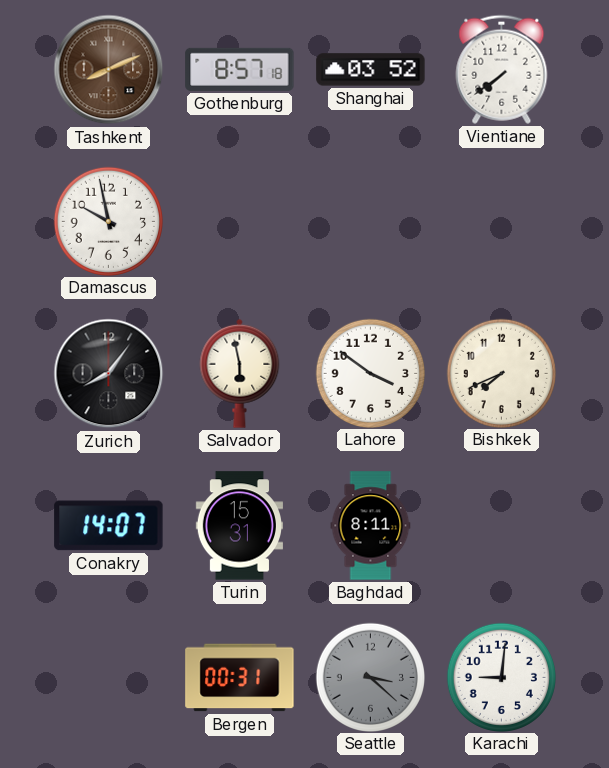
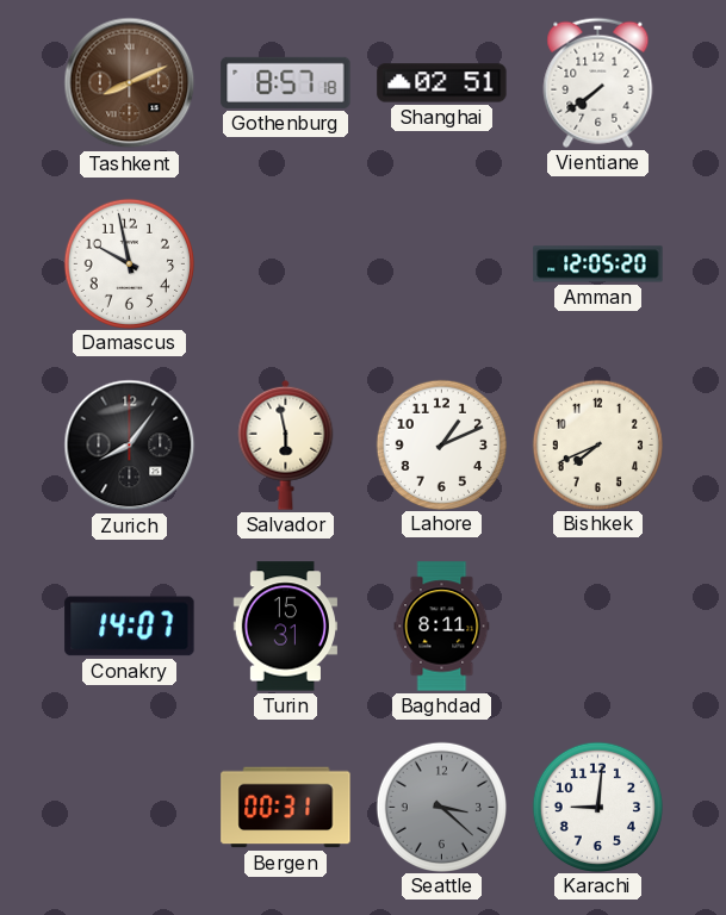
Shanghai: 03:52 -> 02:51
Amman: none -> 12:05
Lahore: 3:51 -> 1:11
